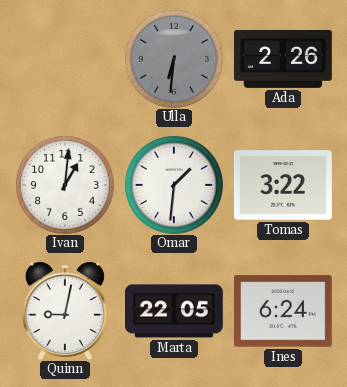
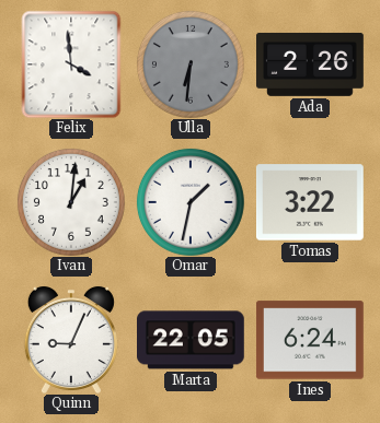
Felix: none -> 3:59
Omar: 1:31 -> 1:32
Quinn: 9:02 -> 9:04
